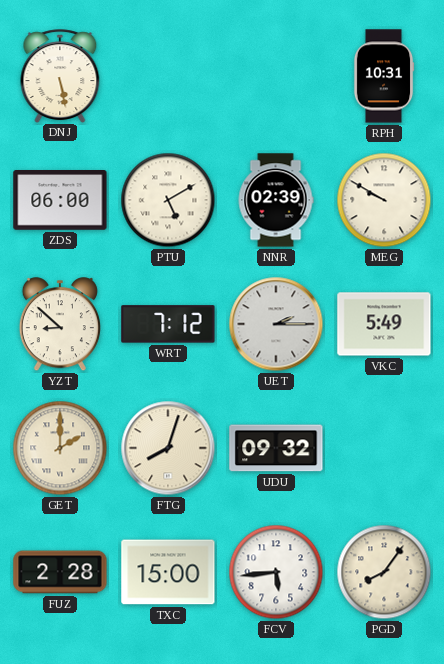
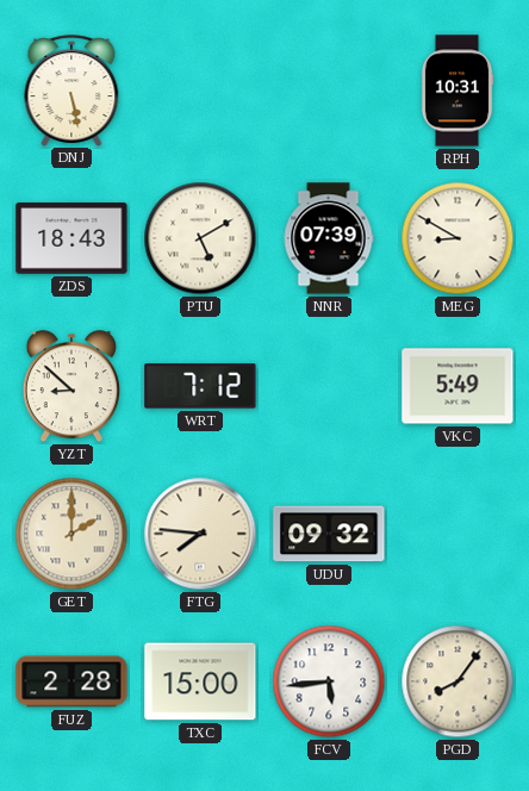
ZDS: 06:00 -> 18:43
NNR: 02:39 -> 07:39
MEG: 9:50 -> 8:50
UET: 2:15 -> none
FTG: 8:03 -> 7:46
